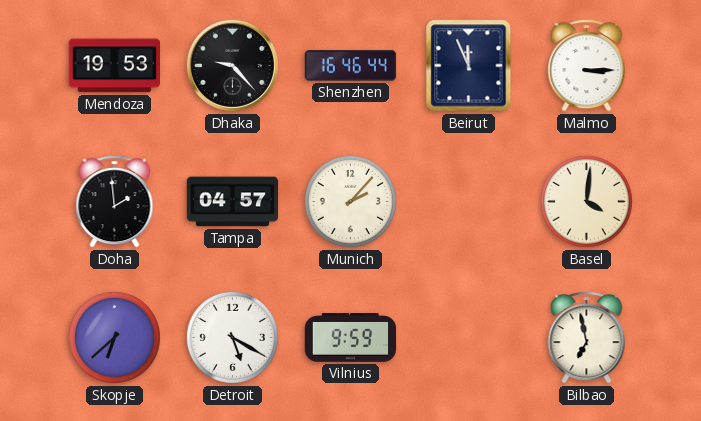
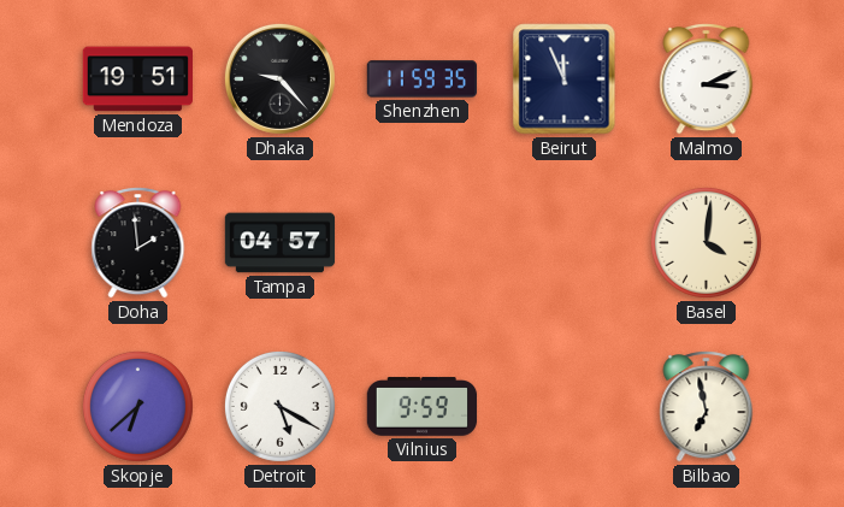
Mendoza: 19:53 -> 19:51
Shenzhen: 16:46 -> 11:59
Malmo: 3:15 -> 3:11
Munich: 2:07 -> none
